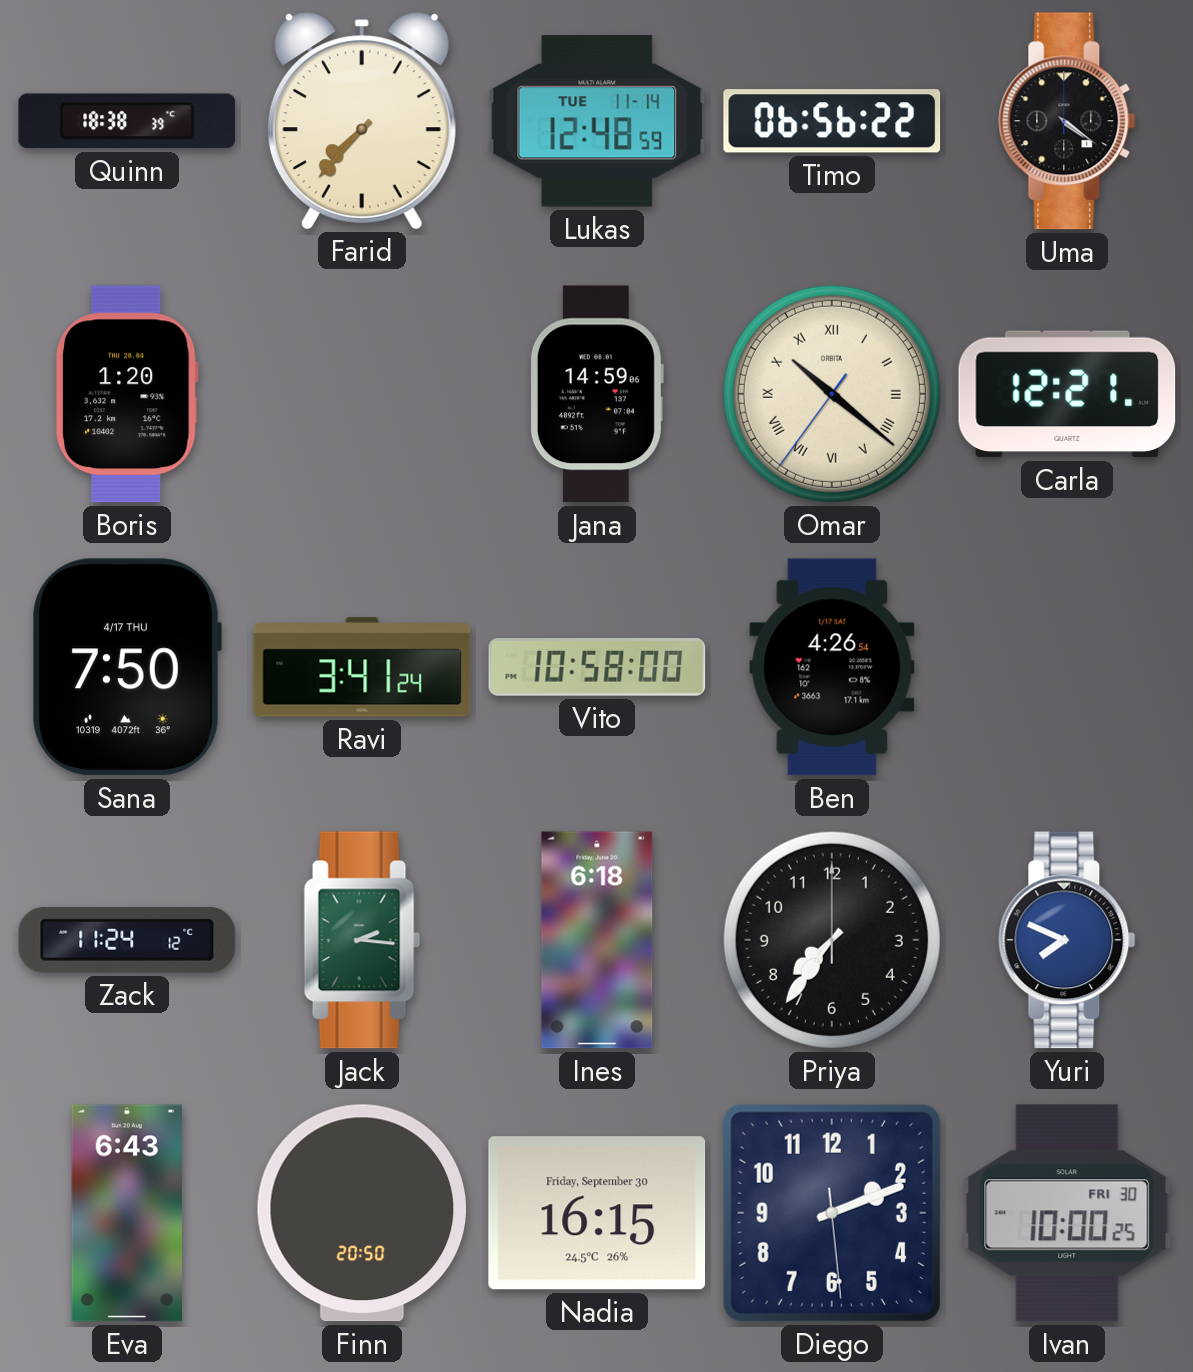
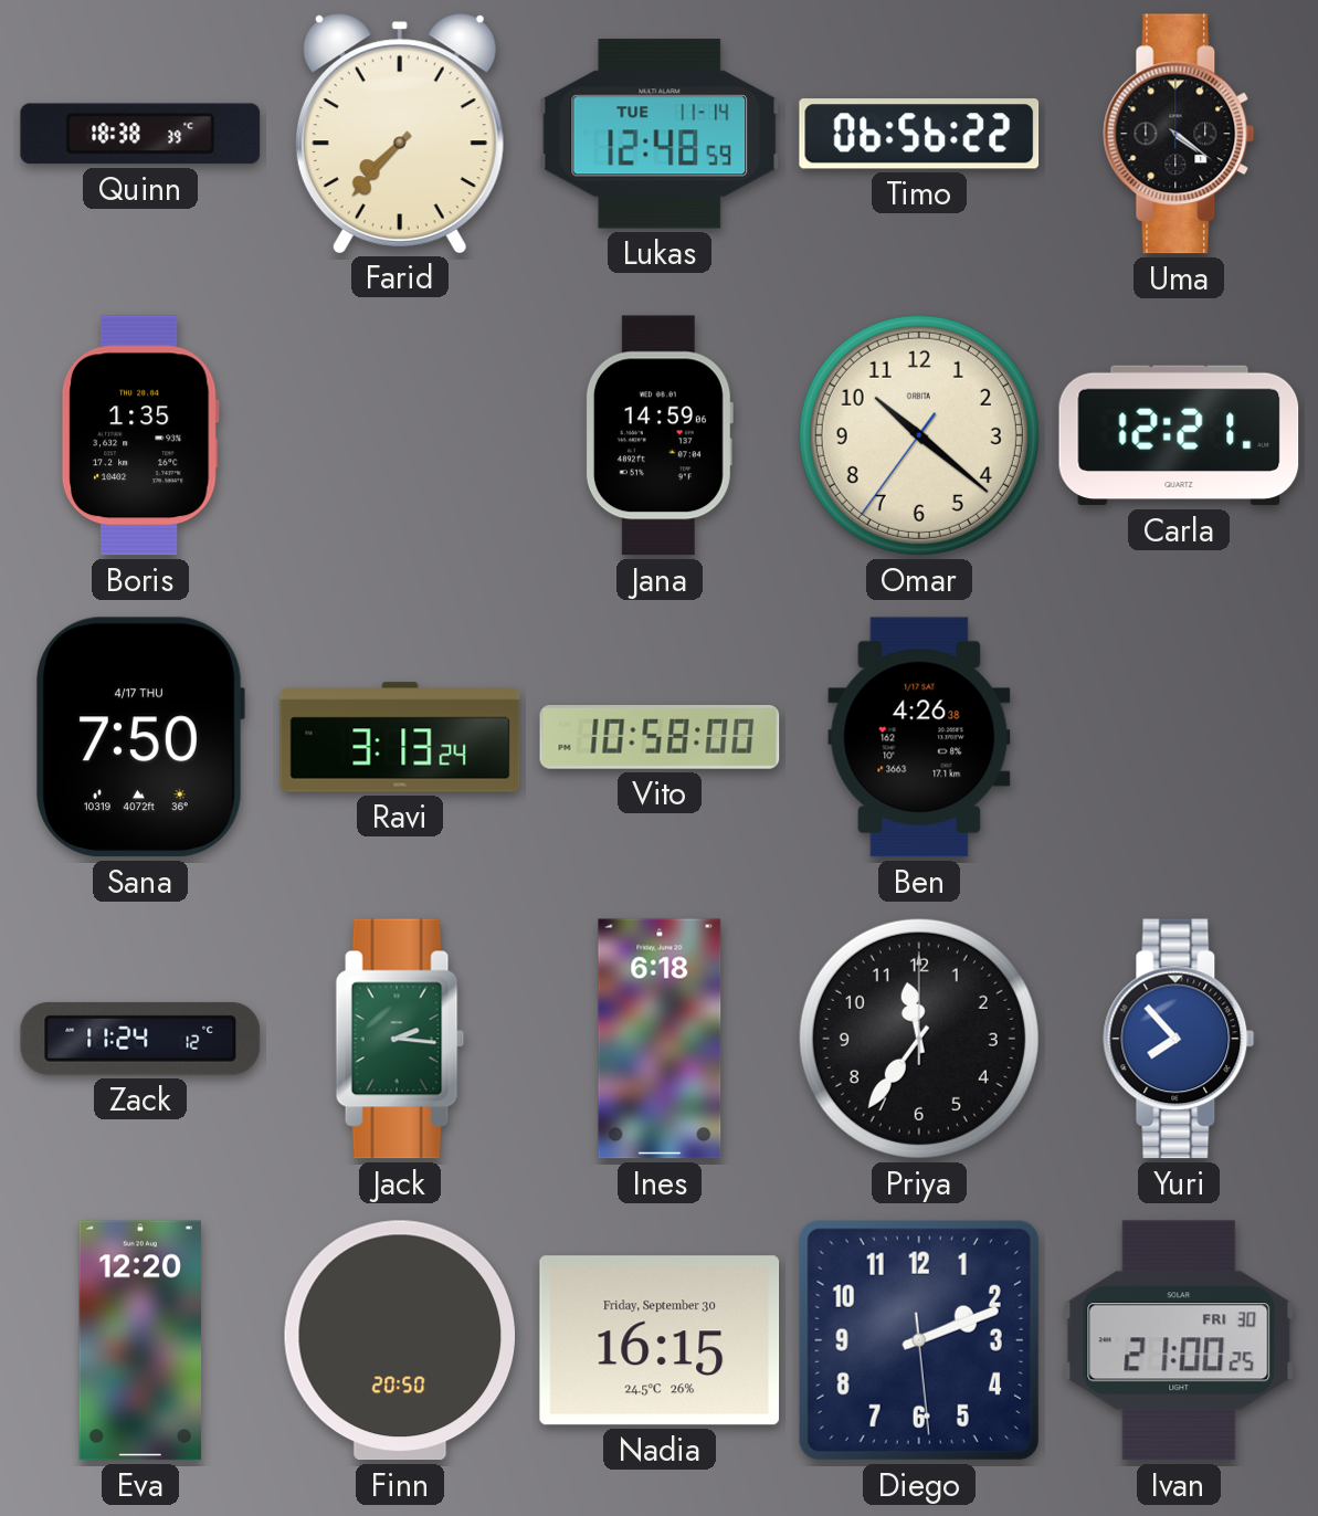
Boris: 1:20 -> 1:35
Omar numerals: Roman -> Arabic
Ravi: 3:41 -> 3:13
Ben: 4:26:54 -> 4:26:38
Priya: 7:36 -> 11:36
Yuri: 7:49 -> 7:53
Eva: 6:43 -> 12:20
Ivan: 10:00 -> 21:00
